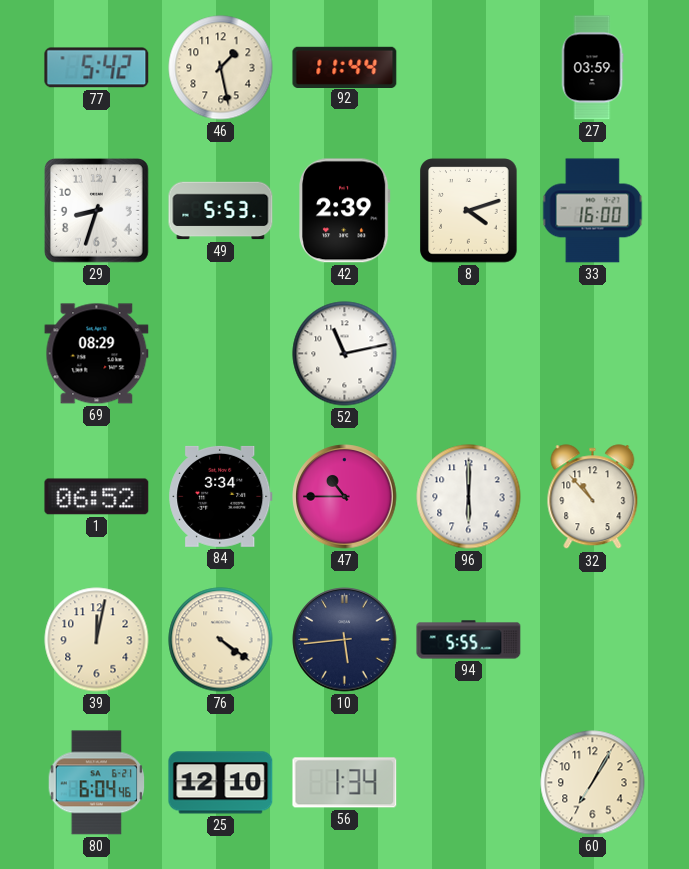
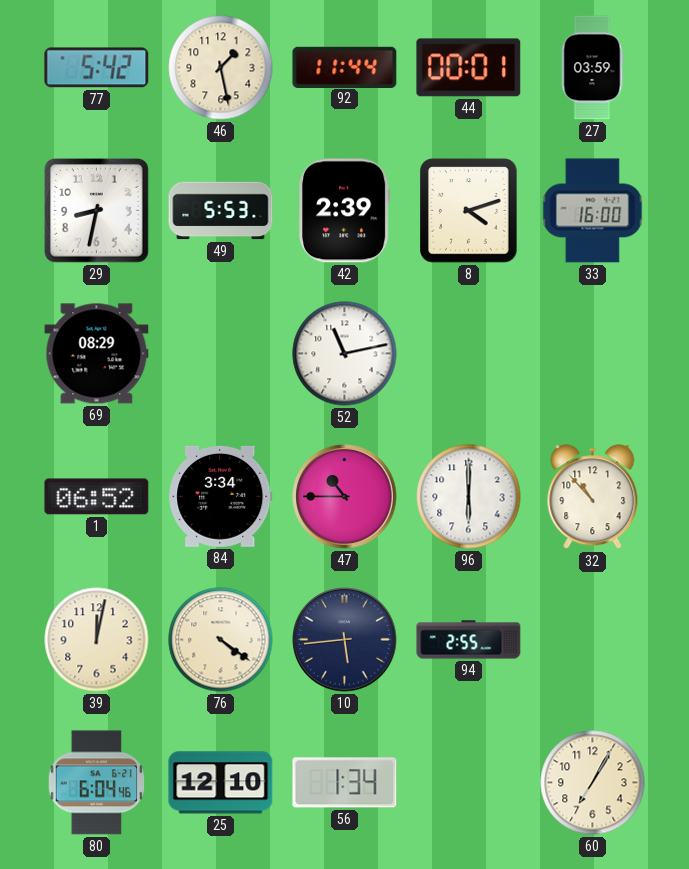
44: none -> 00:01
29: 8:33 -> 8:32
94: 5:55 -> 2:55
